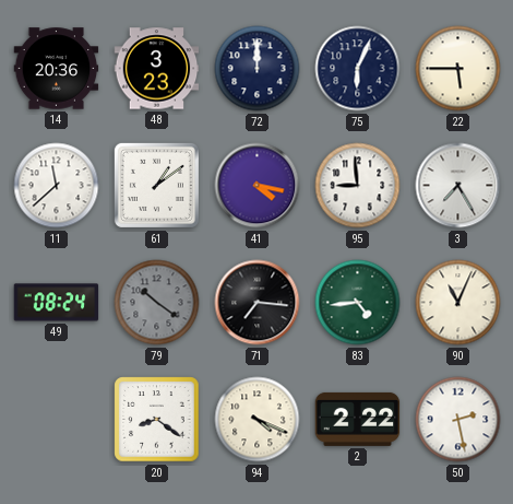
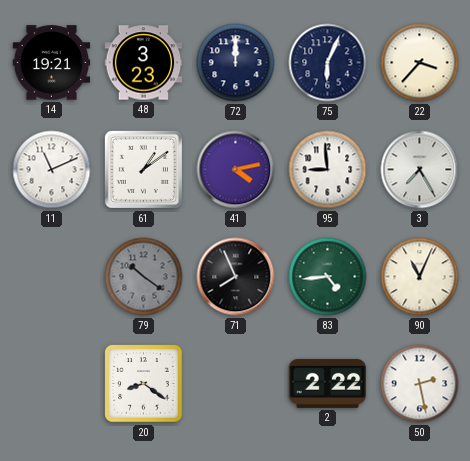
14: 20:36 -> 19:21
22: 5:45 -> 3:37
11: 11:38 -> 11:11
41: 4:17 -> 4:13
49: 08:24 -> none
71: 7:16 -> 7:56
94: 4:19 -> none
